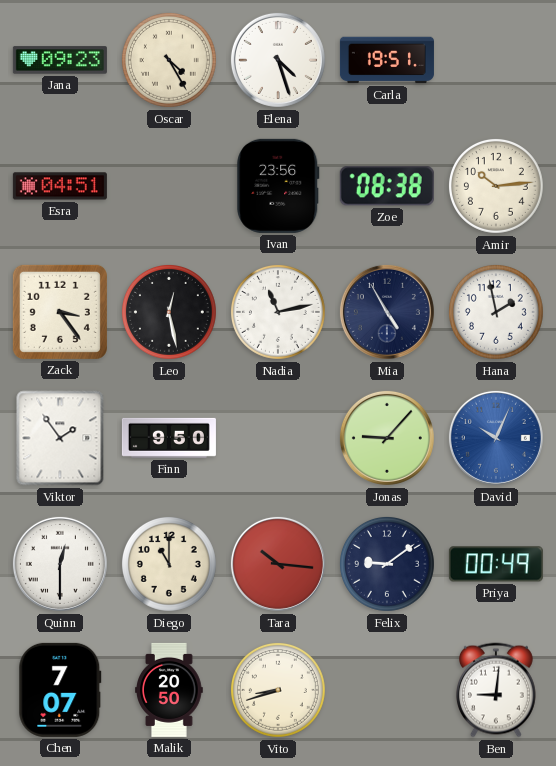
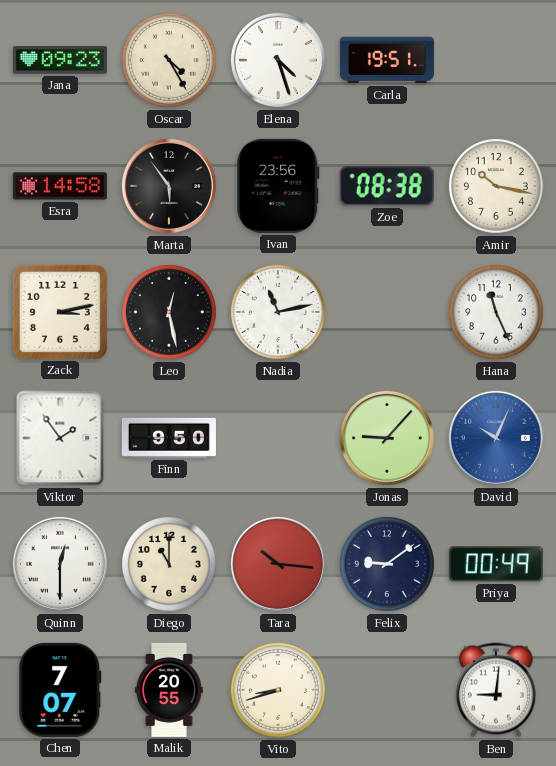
Esra: 04:51 -> 14:58
Marta: none -> 5:54
Amir: 10:14 -> 10:17
Zack: 3:24 -> 3:13
Mia: 4:55 -> none
Hana: 1:58 -> 11:26
Malik: 20:50 -> 20:55
